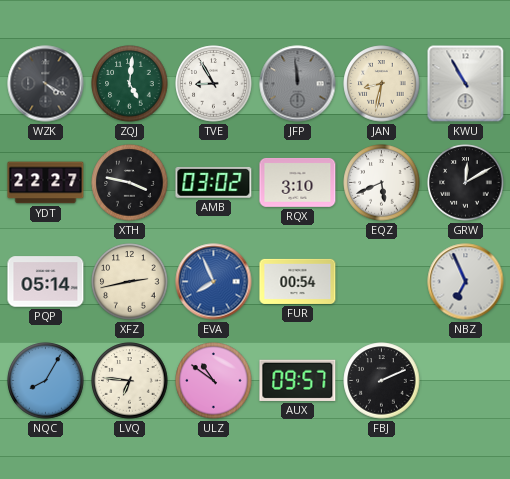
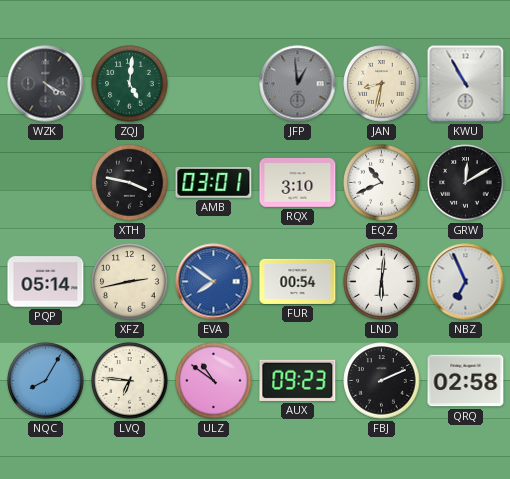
TVE: 8:55 -> none
JFP: 11:59 -> 12:59
YDT: 22:27 -> none
AMB: 03:02 -> 03:01
EQZ: 5:41 -> 10:41
EVA: 7:56 -> 7:51
LND: none -> 6:01
AUX: 09:57 -> 09:23
QRQ: none -> 02:58
